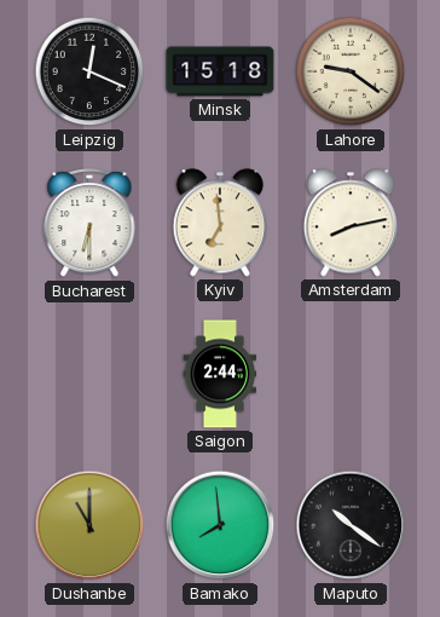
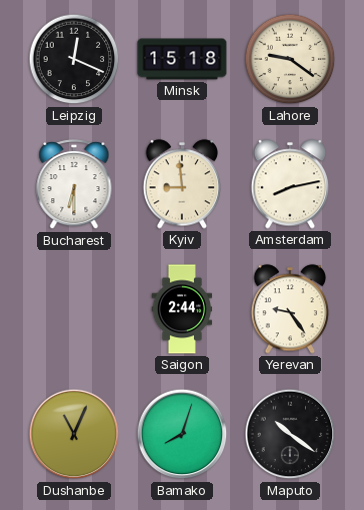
Kyiv: 6:59 -> 8:59
Yerevan: none -> 9:24
Dushanbe: 11:00 -> 11:04
Bamako: 7:59 -> 8:03
